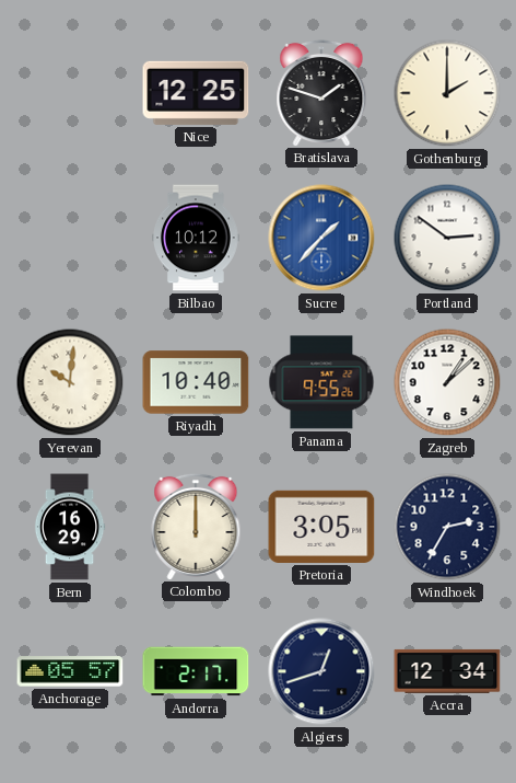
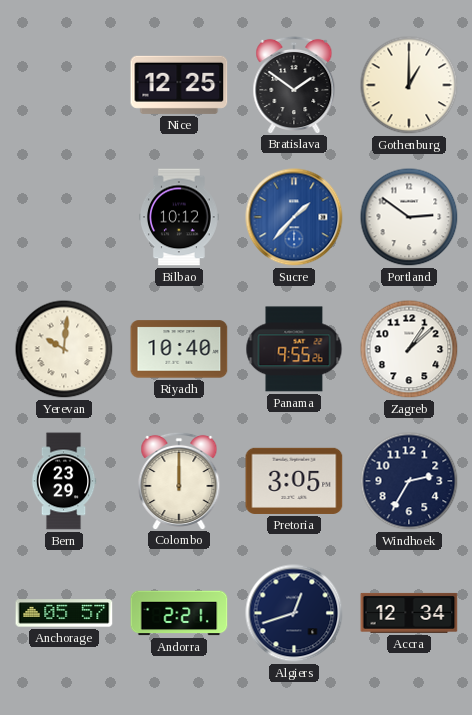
Bratislava: 1:48 -> 1:51
Gothenburg: 2:00 -> 1:00
Bern: 16:29 -> 23:29
Andorra: 2:17 -> 2:21
